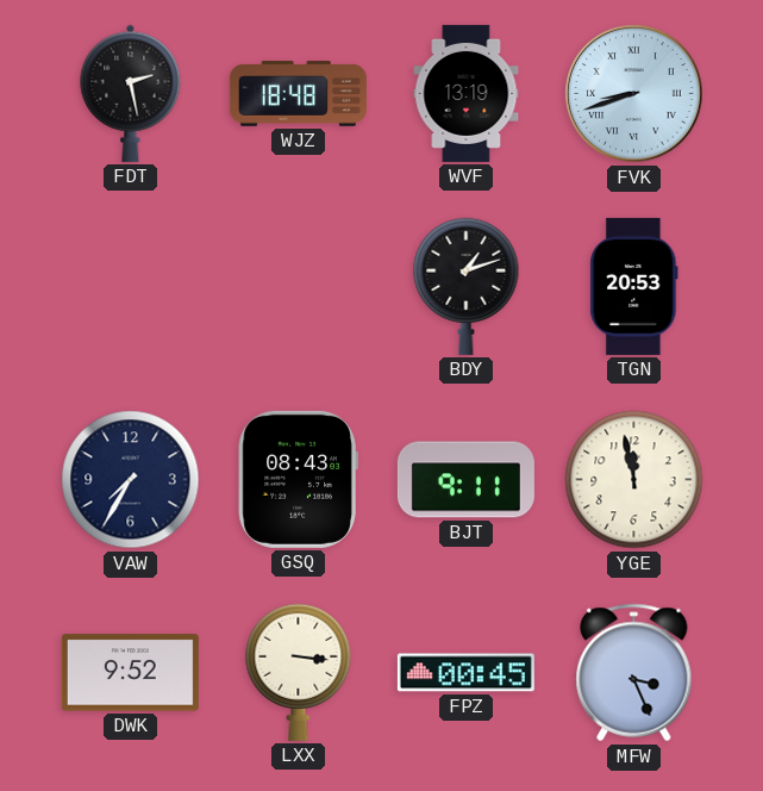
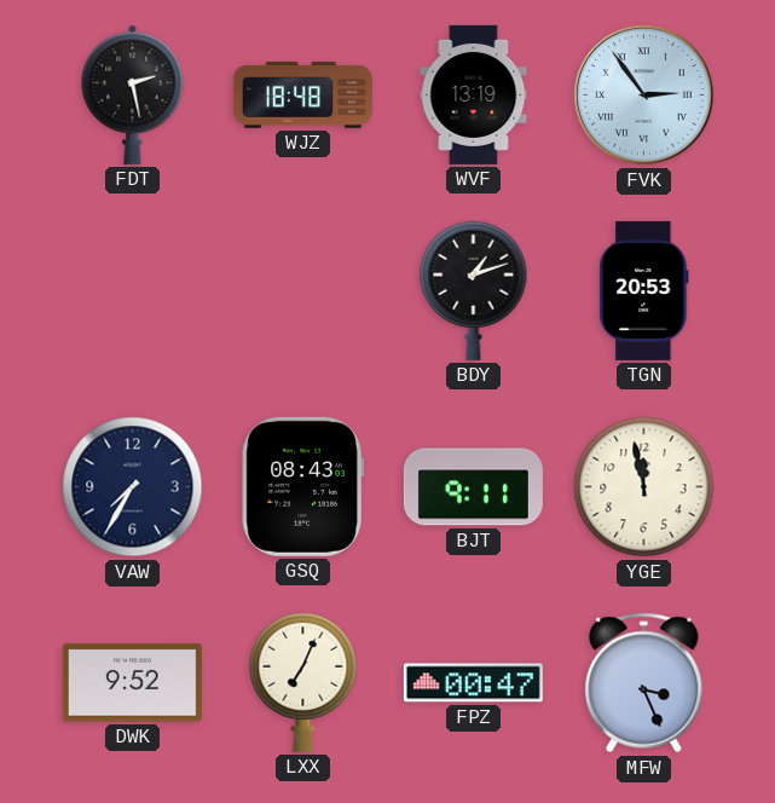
FVK: 8:42 -> 2:54
LXX: 3:16 -> 7:04
FPZ: 00:45 -> 00:47
